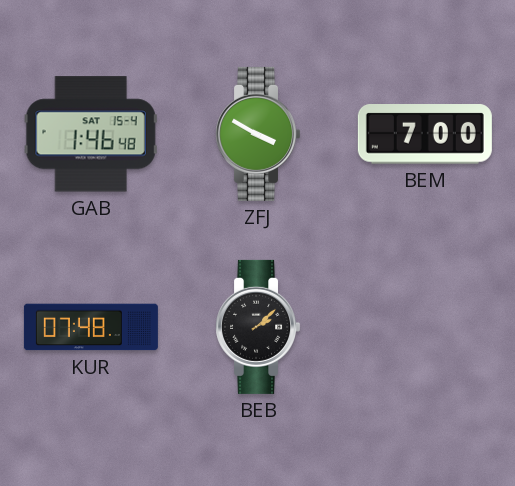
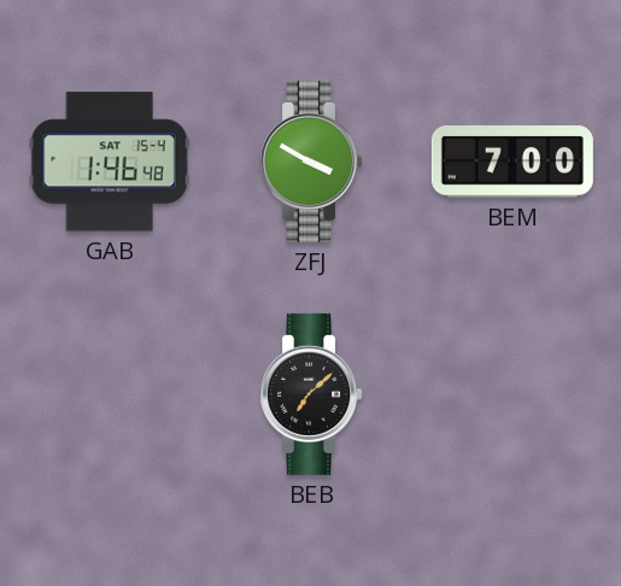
KUR: 07:48 -> none
BEB: 2:08 -> 7:08
